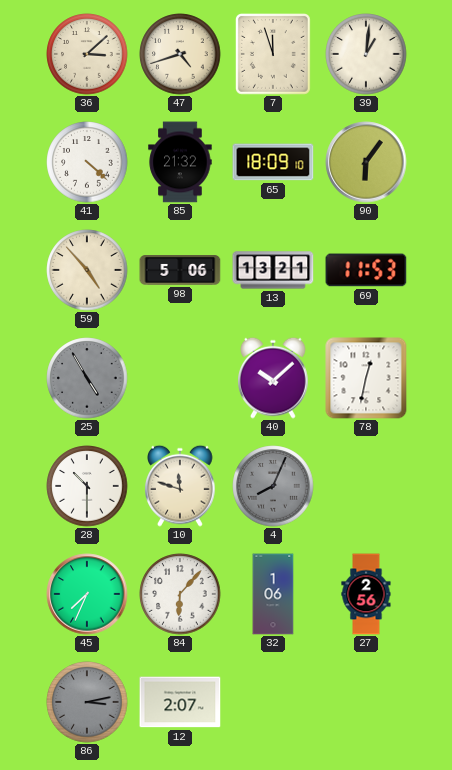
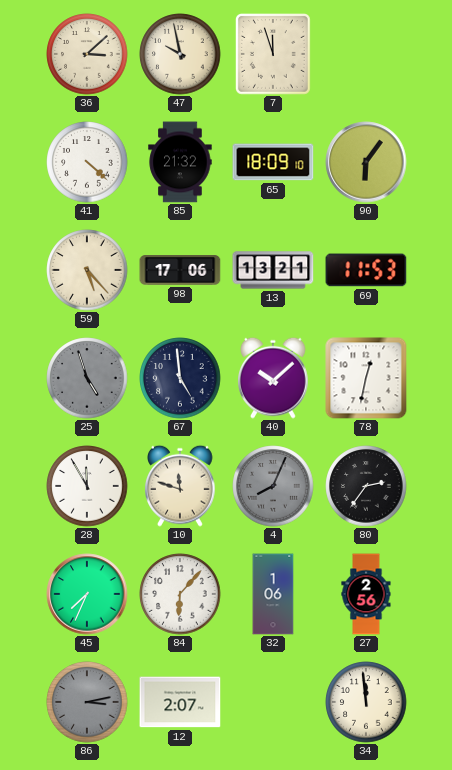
47: 4:42 -> 9:58
39: 1:01 -> none
59: 4:53 -> 5:23
98: 5:06 -> 17:06
25: 4:55 -> 4:57
67: none -> 4:59
28: 10:30 -> 11:55
80: none -> 2:36
34: none -> 11:59
